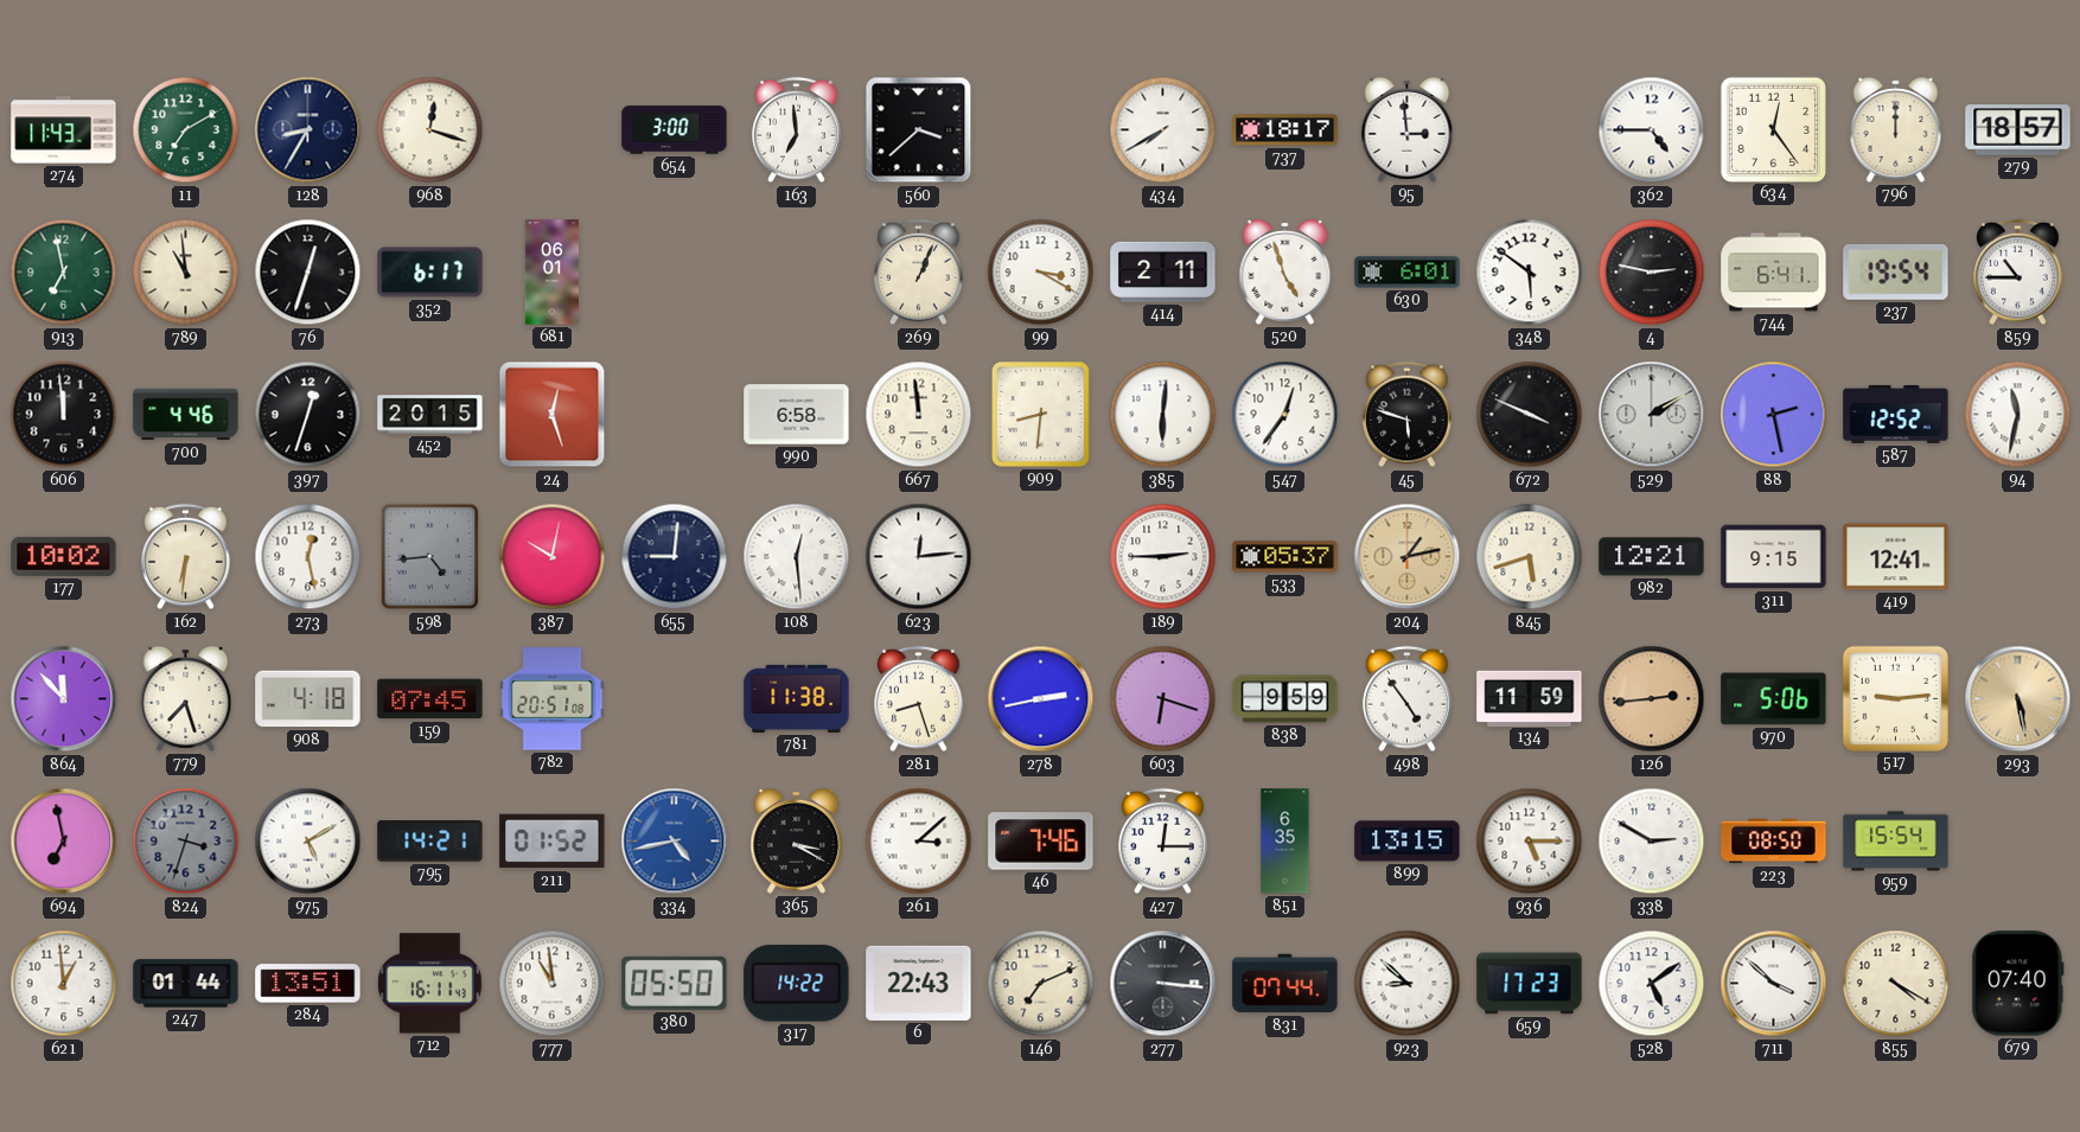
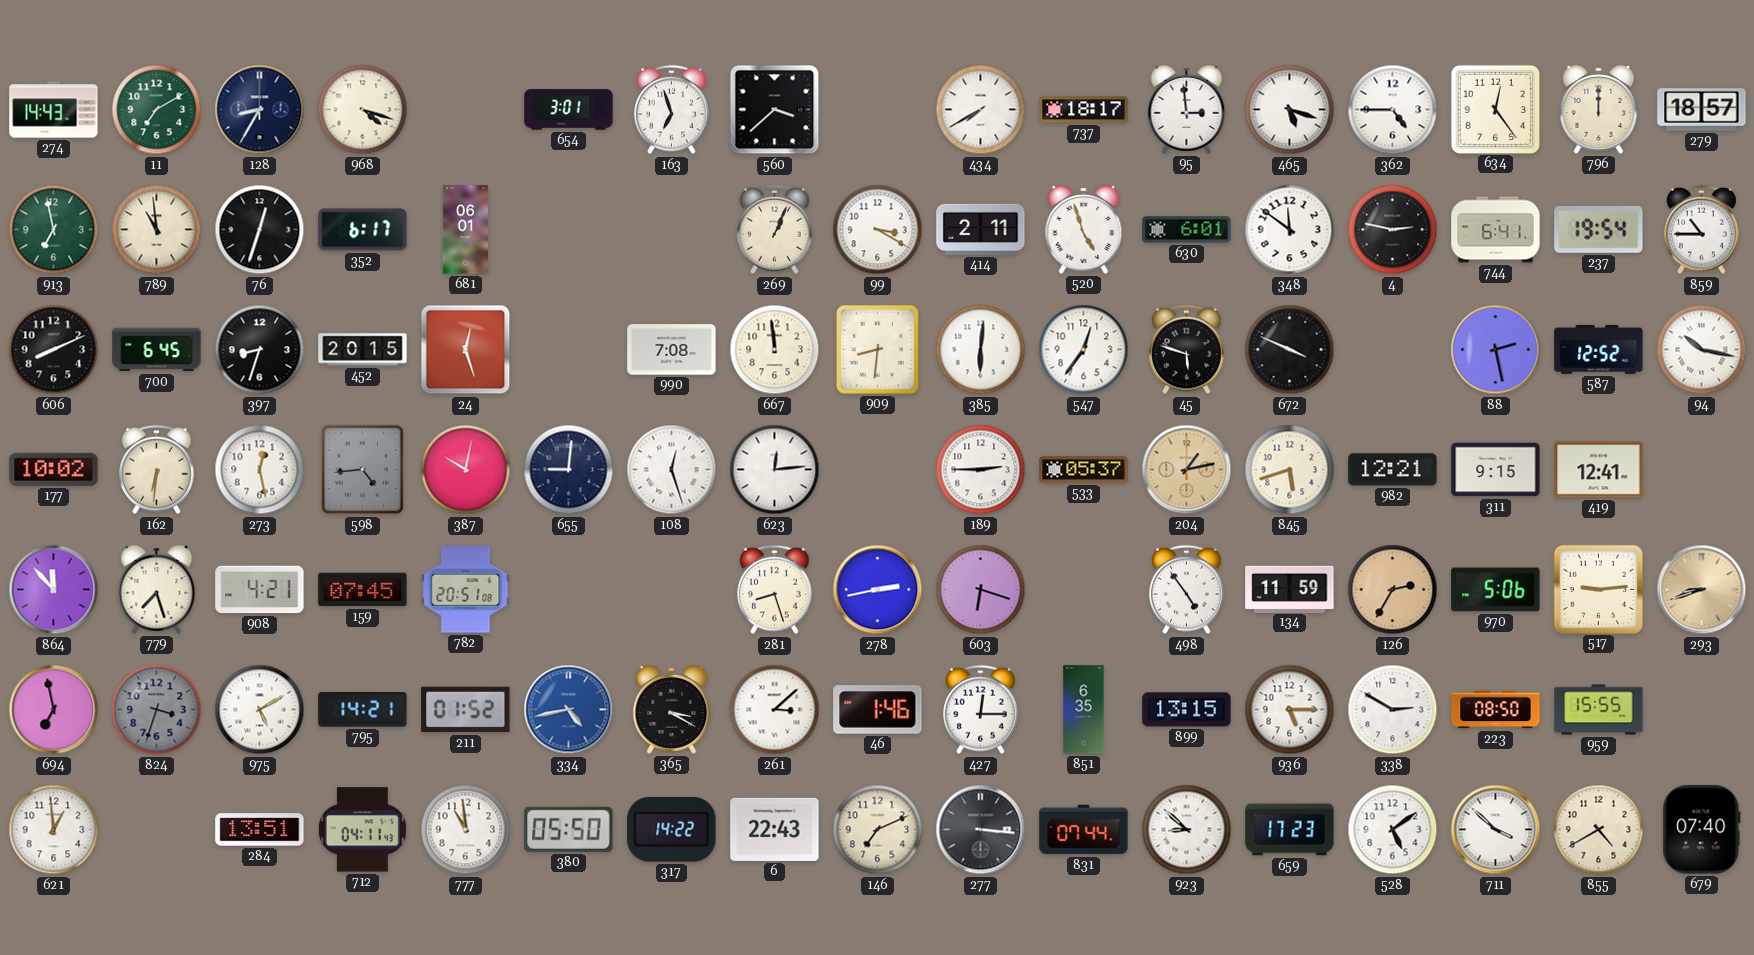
274: 11:43 -> 14:43
968: 12:18 -> 4:18
654: 3:00 -> 3:01
163: 6:59 -> 6:57
465: none -> 5:18
348: 5:51 -> 11:51
606: 11:59 -> 8:11
700: 4:46 -> 6:45
397: 12:33 -> 8:33
990: 6:58 -> 7:08
529: 2:10 -> none
94: 11:32 -> 10:17
108: 12:29 -> 12:27
908: 4:18 -> 4:21
781: 11:38 -> none
838: 9:59 -> none
126: 2:44 -> 2:35
293: 5:28 -> 8:42
46: 7:46 -> 1:46
959: 15:54 -> 15:55
247: 01:44 -> none
712: 16:11 -> 04:11
855: 4:20 -> 4:40
